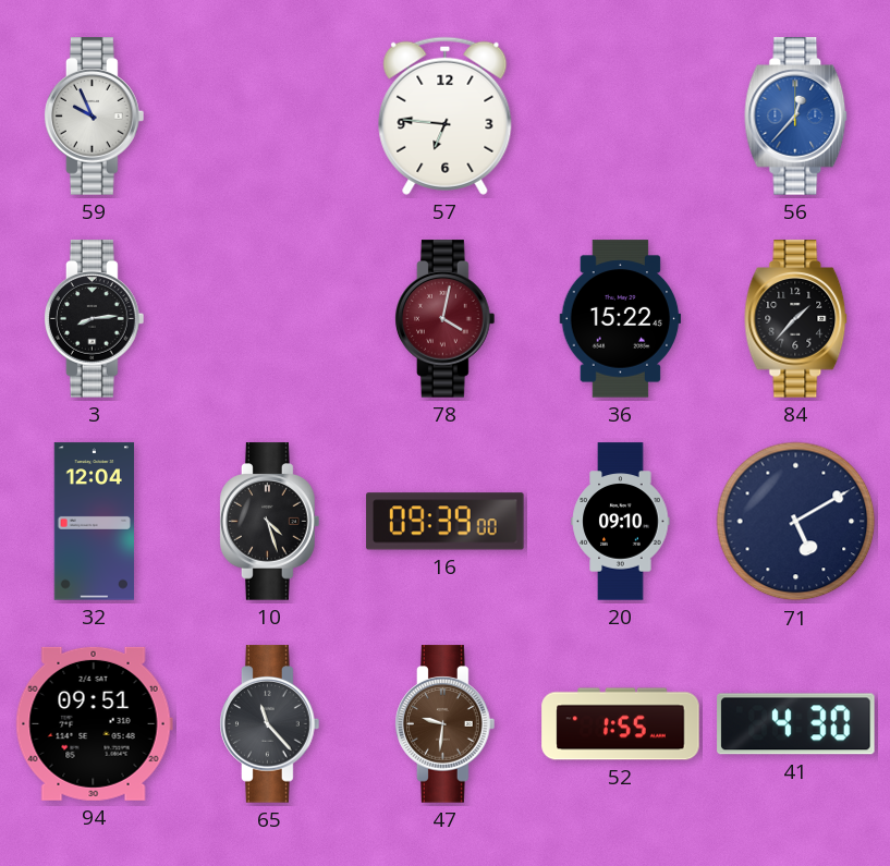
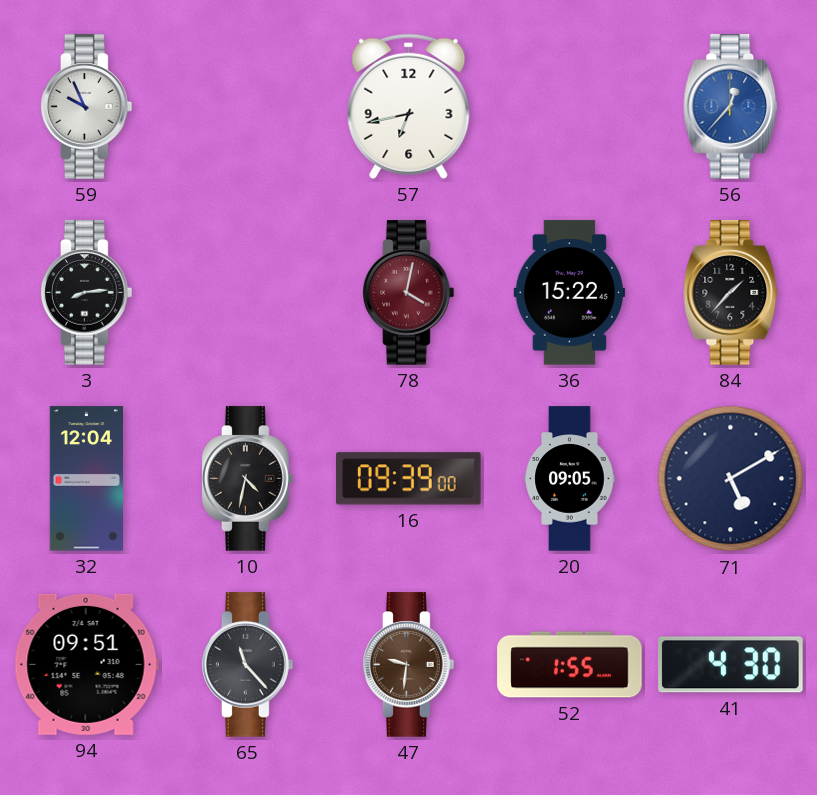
57: 6:46 -> 6:43
10: 4:27 -> 4:32
20: 09:10 -> 09:05
